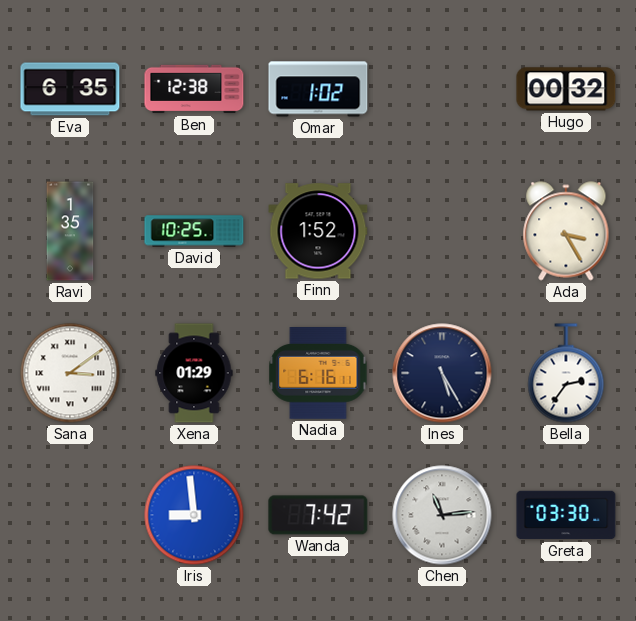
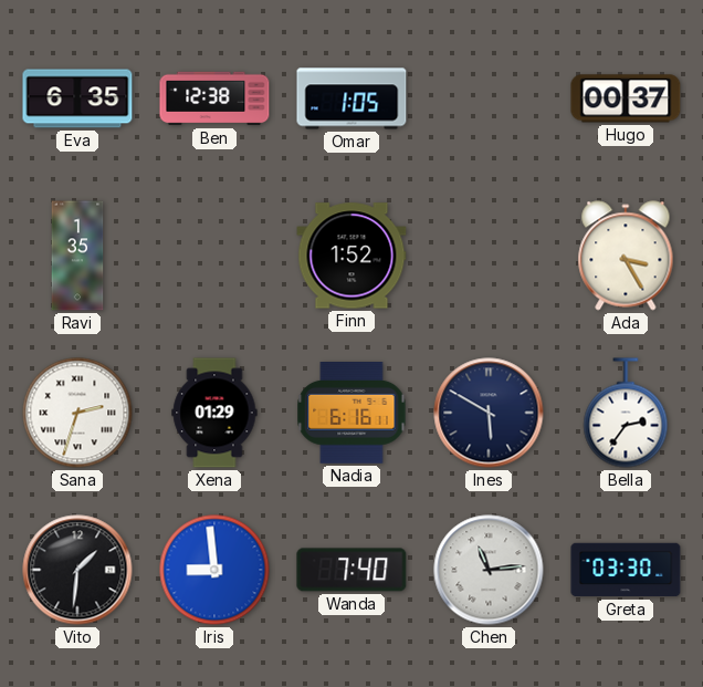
Omar: 1:02 -> 1:05
Hugo: 00:32 -> 00:37
David: 10:25 -> none
Sana: 3:09 -> 2:33
Ines: 5:25 -> 5:50
Vito: none -> 1:31
Wanda: 7:42 -> 7:40
